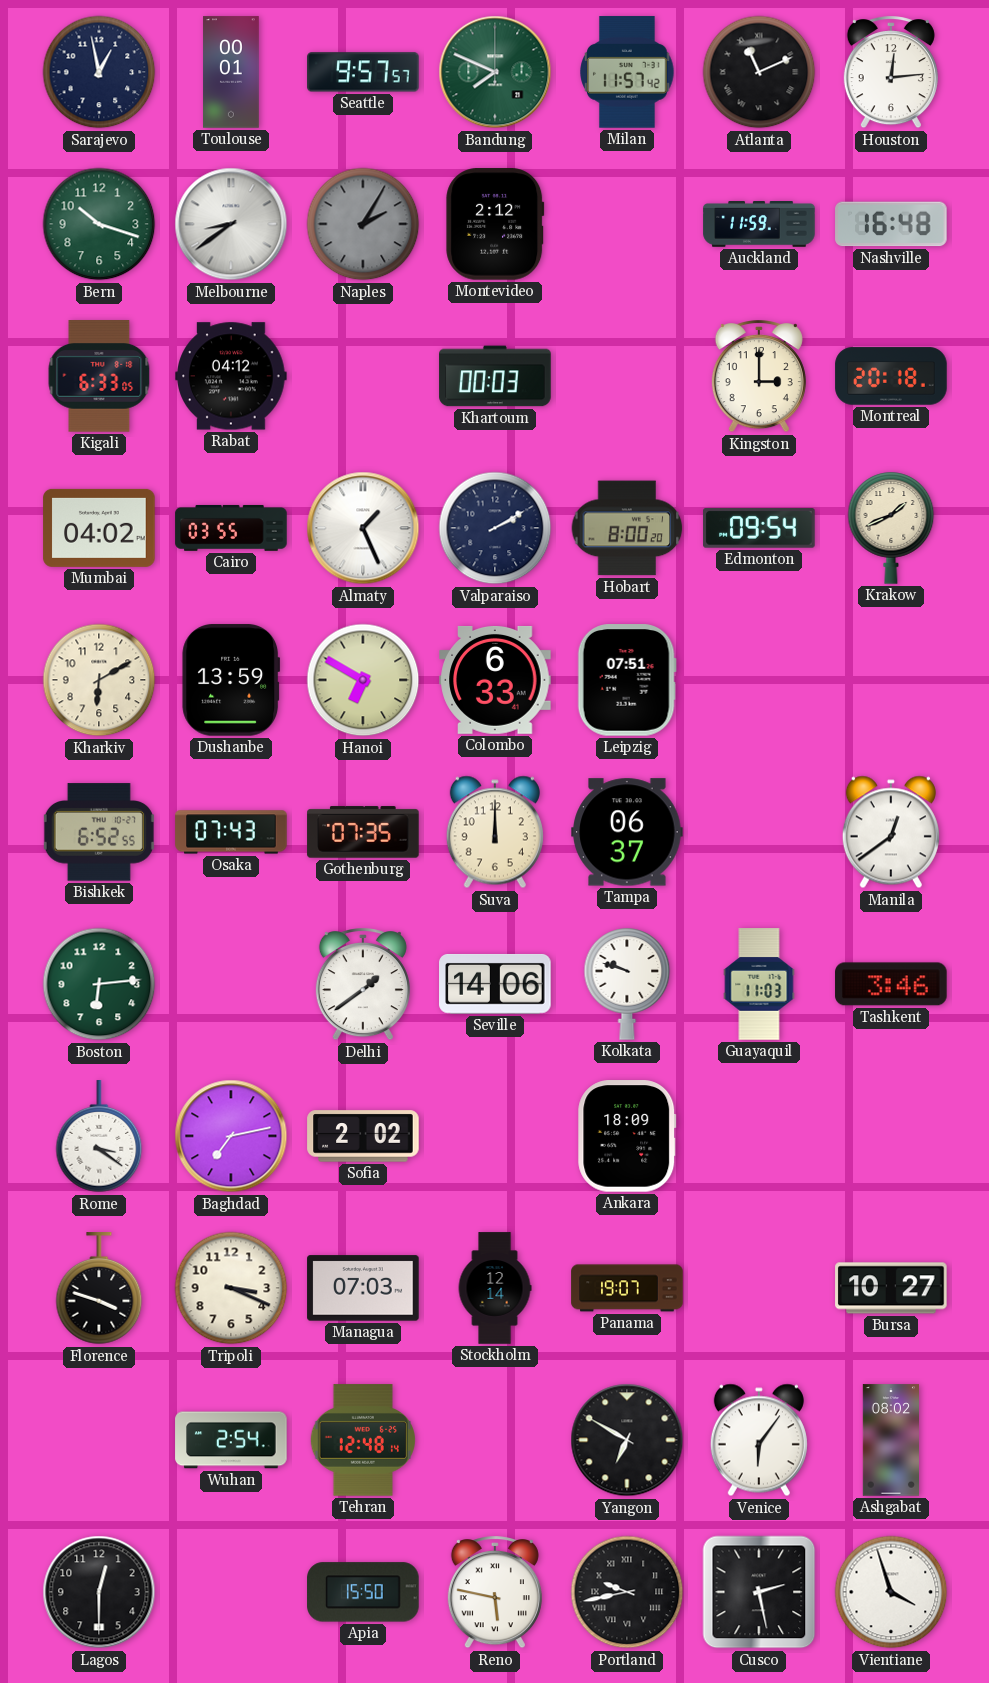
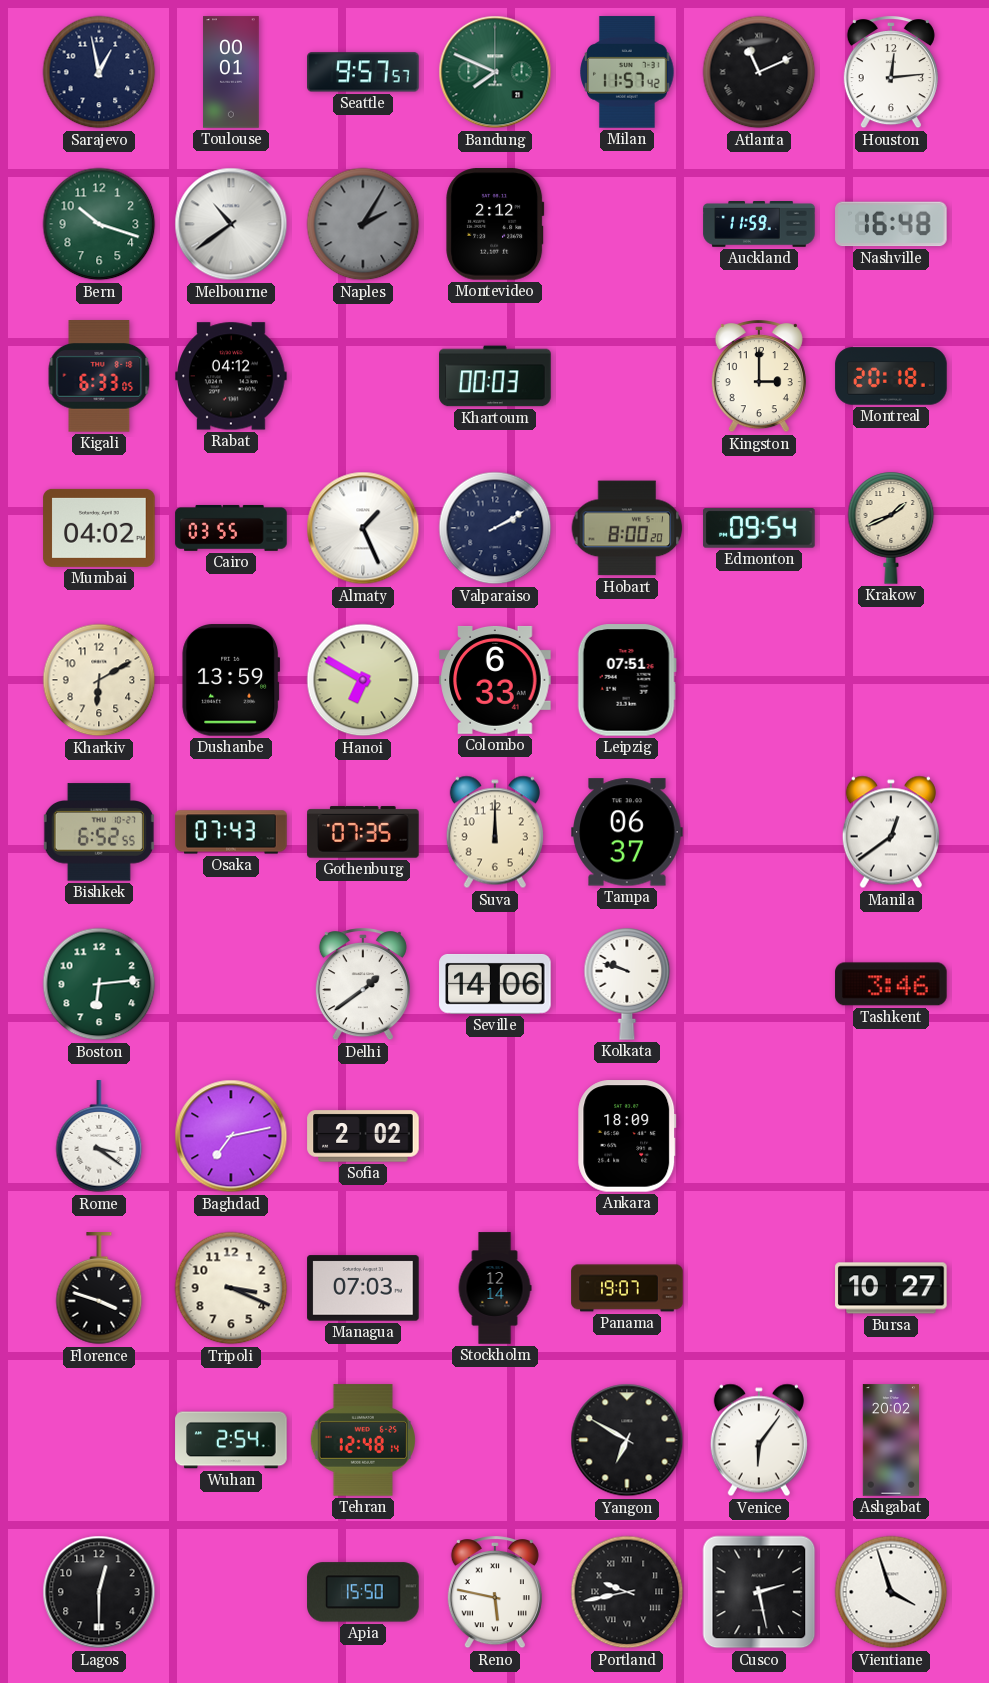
Melbourne: 8:39 -> 10:39
Guayaquil: 11:03 -> none
Ashgabat: 08:02 -> 20:02
